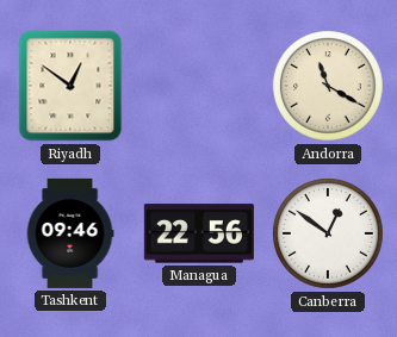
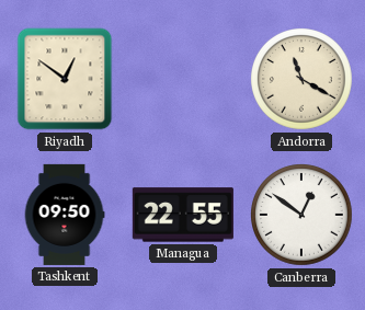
Tashkent: 09:46 -> 09:50
Managua: 22:56 -> 22:55
